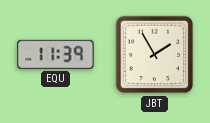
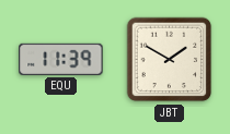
JBT: 1:55 -> 1:50
